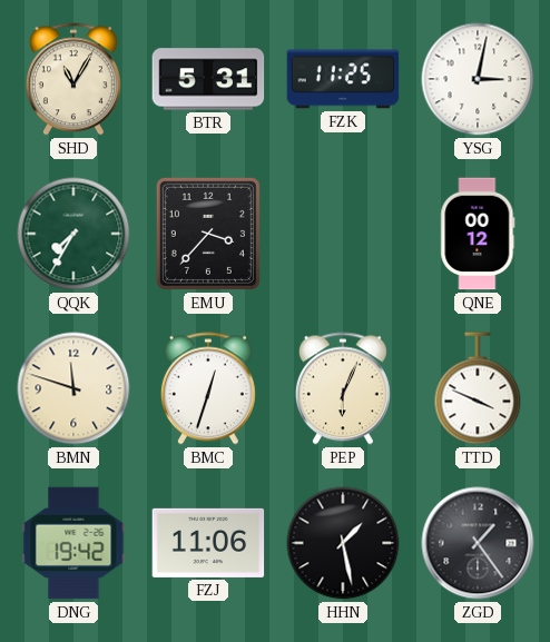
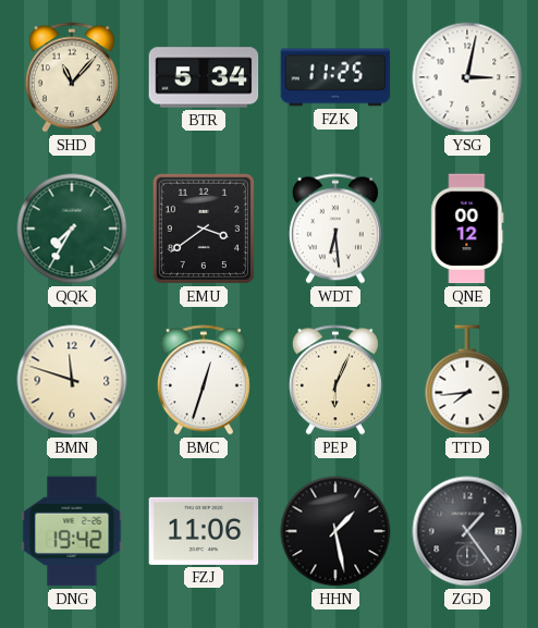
SHD: 11:05 -> 11:07
BTR: 5:31 -> 5:34
EMU: 3:37 -> 3:39
WDT: none -> 6:29
TTD: 3:49 -> 7:44
